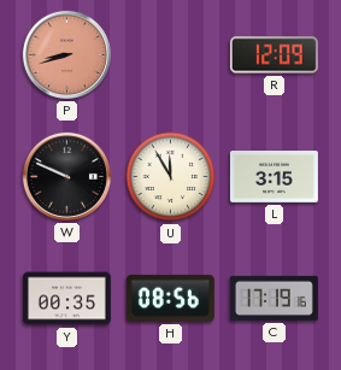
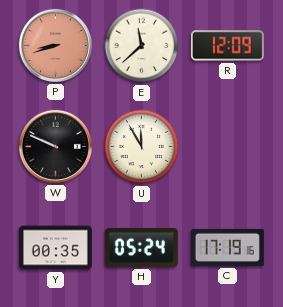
E: none -> 11:38
L: 3:15 -> none
H: 08:56 -> 05:24
